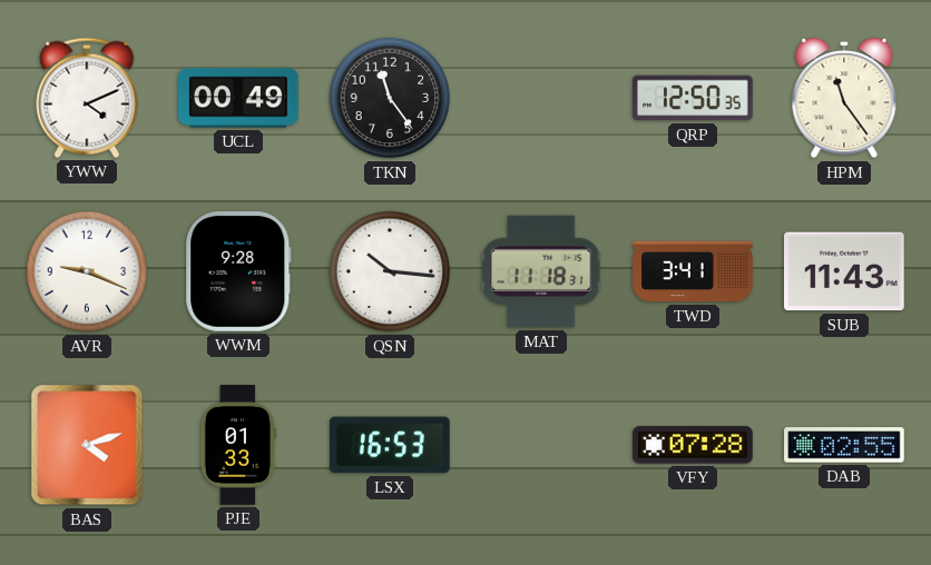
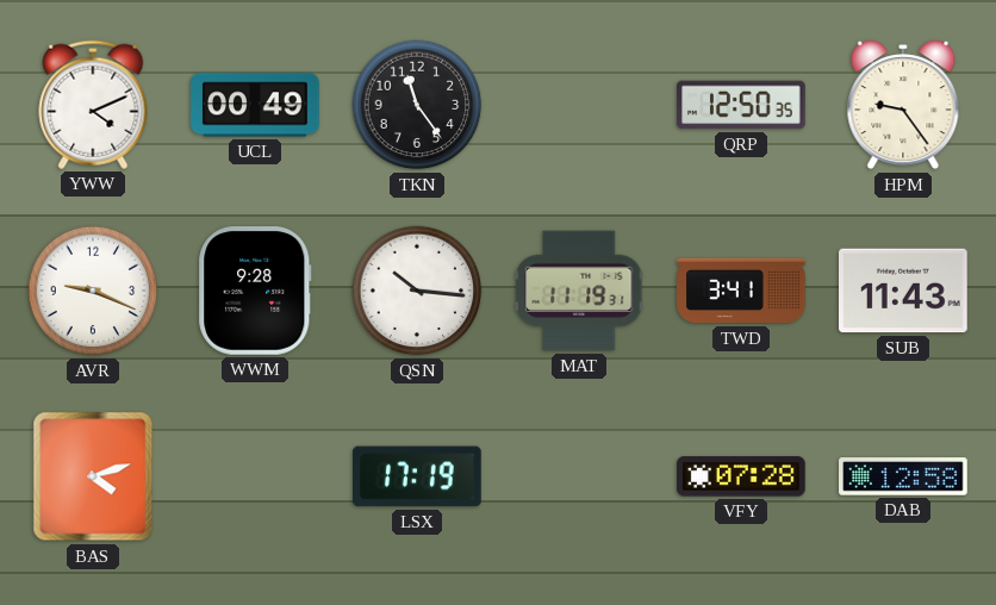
HPM: 11:24 -> 9:24
MAT: 11:18 -> 11:19
PJE: 01:33 -> none
LSX: 16:53 -> 17:19
DAB: 02:55 -> 12:58
